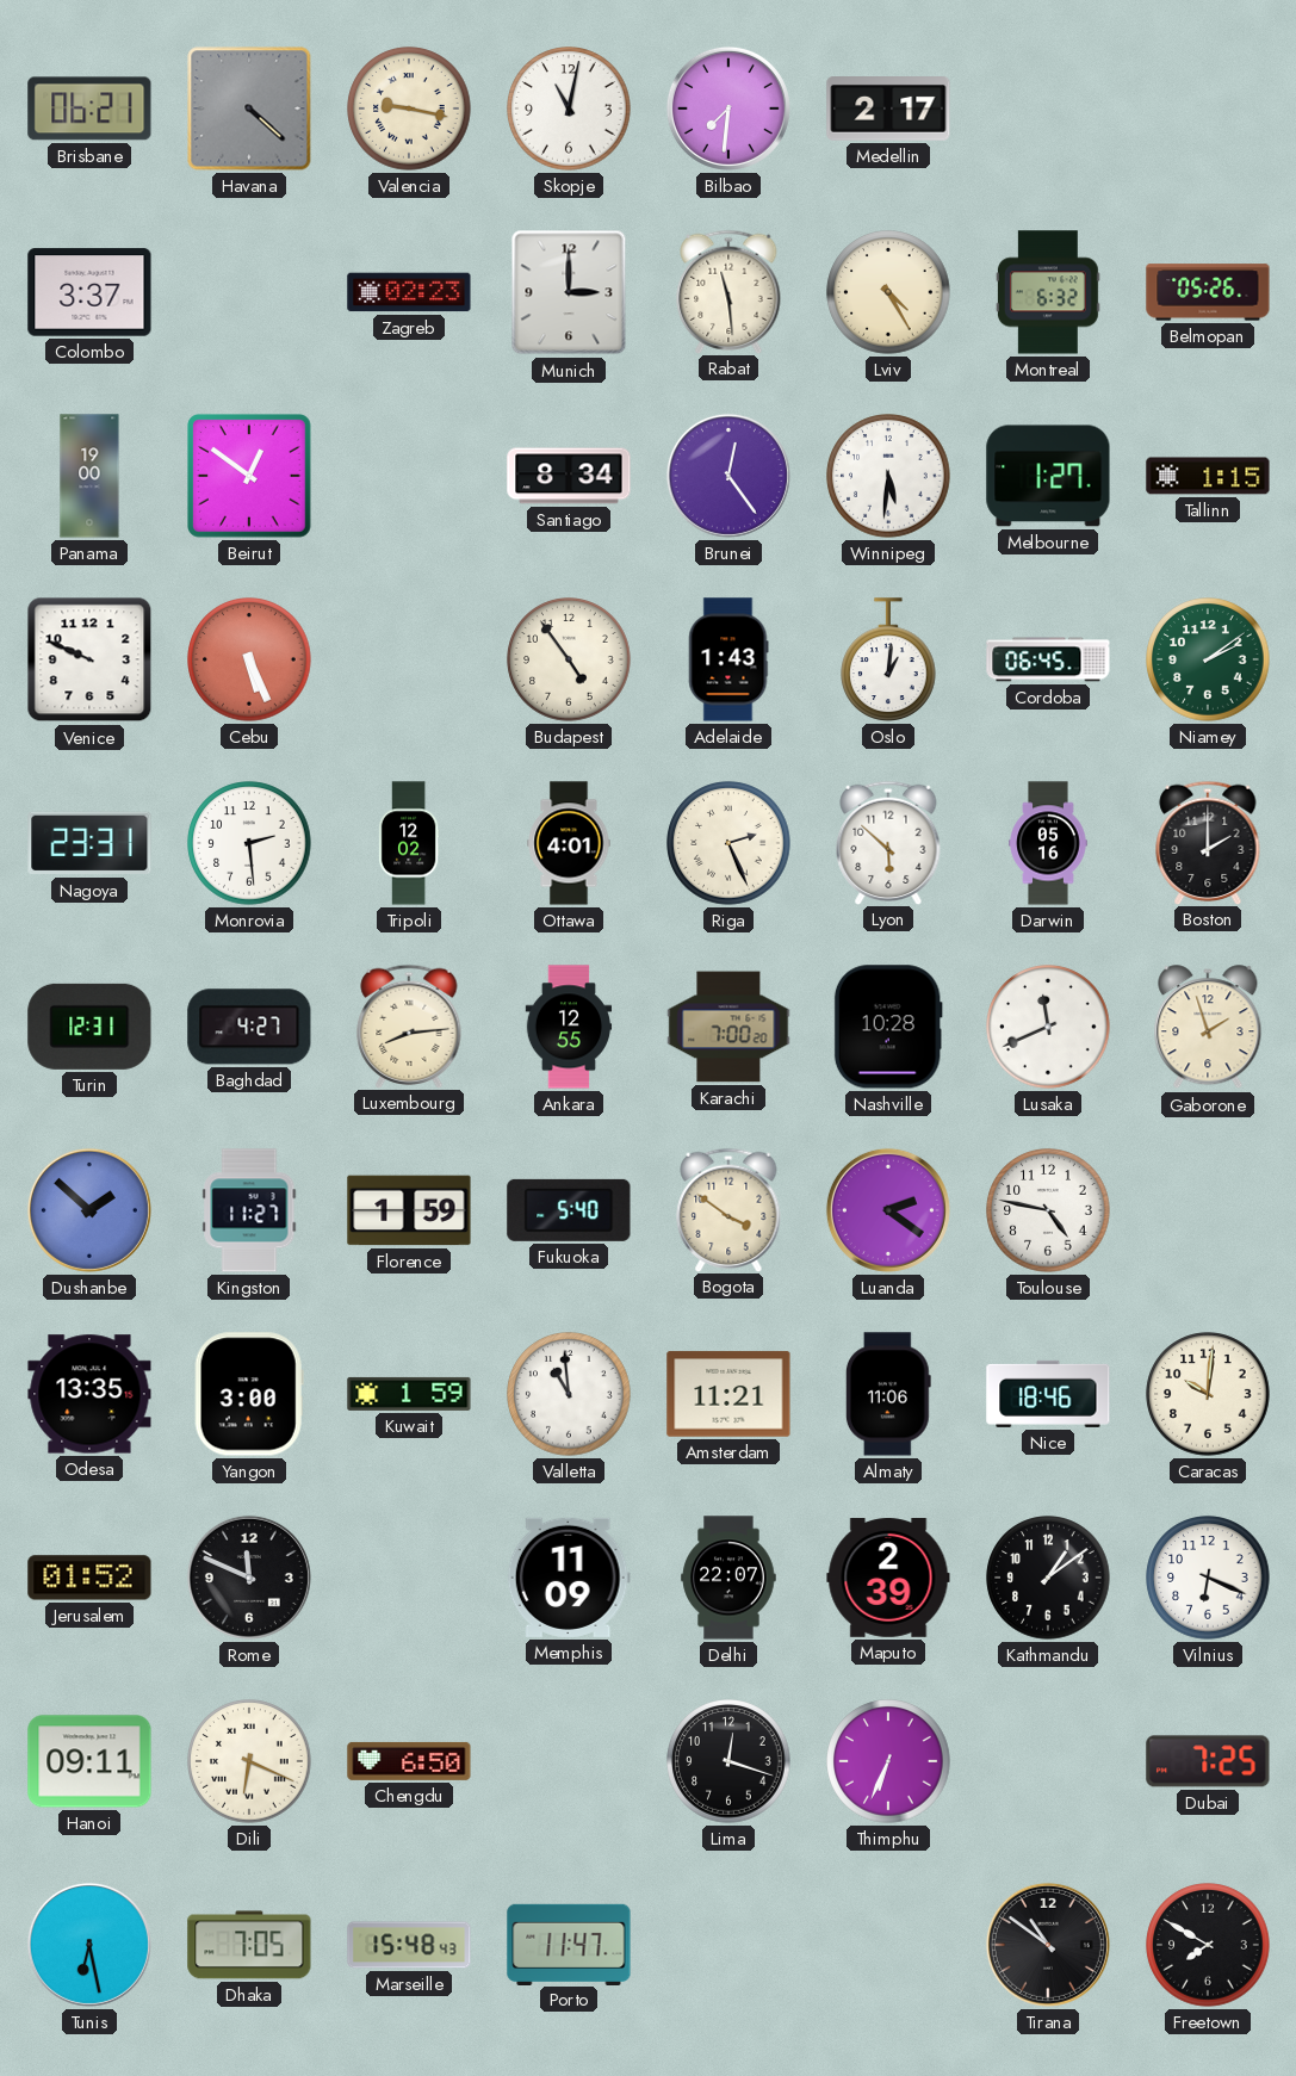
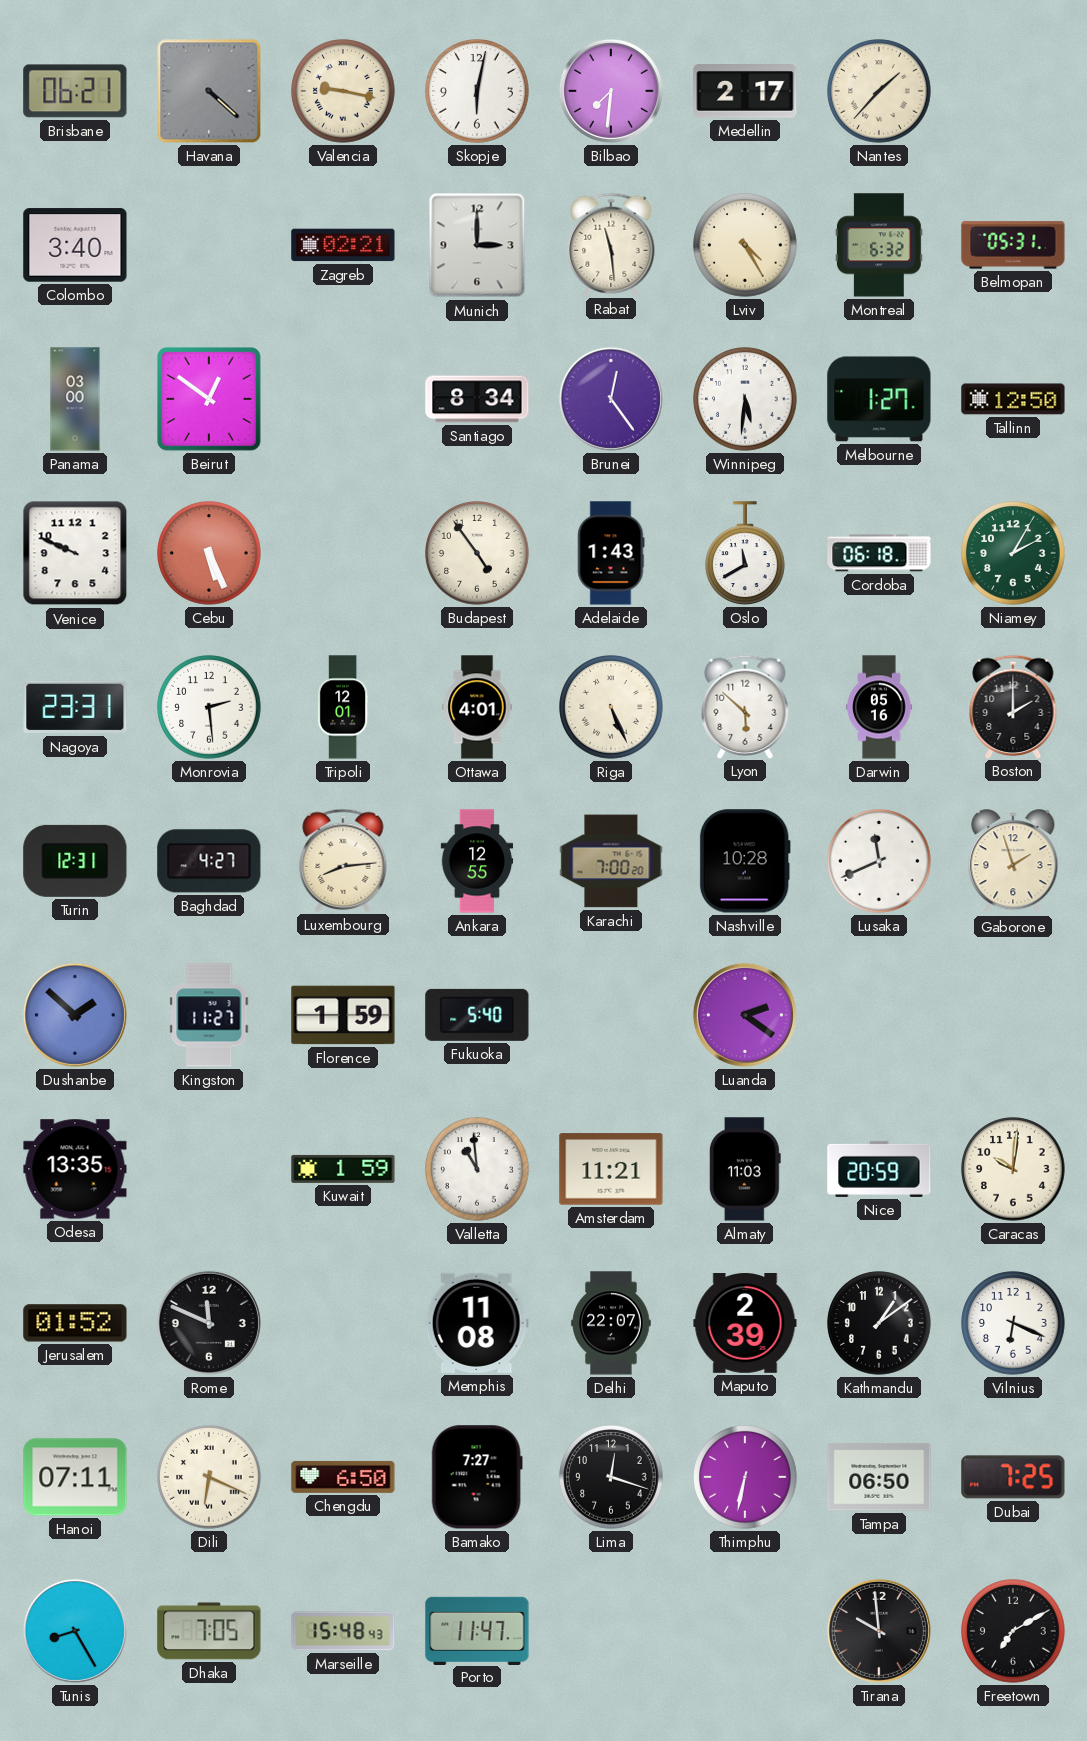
Skopje: 11:02 -> 6:02
Nantes: none -> 1:37
Colombo: 3:37 -> 3:40
Zagreb: 02:23 -> 02:21
Belmopan: 05:26 -> 05:31
Panama: 19:00 -> 03:00
Tallinn: 1:15 -> 12:50
Oslo: 1:01 -> 11:40
Cordoba: 06:45 -> 06:18
Niamey: 2:09 -> 2:05
Tripoli: 12:02 -> 12:01
Riga: 2:26 -> 5:26
Bogota: 3:51 -> none
Toulouse: 4:47 -> none
Yangon: 3:00 -> none
Almaty: 11:06 -> 11:03
Nice: 18:46 -> 20:59
Memphis: 11:09 -> 11:08
Hanoi: 09:11 -> 07:11
Bamako: none -> 7:27
Thimphu: 6:34 -> 6:32
Tampa: none -> 06:50
Tunis: 6:28 -> 8:25
Tirana: 10:51 -> 9:59
Freetown: 7:50 -> 7:10
